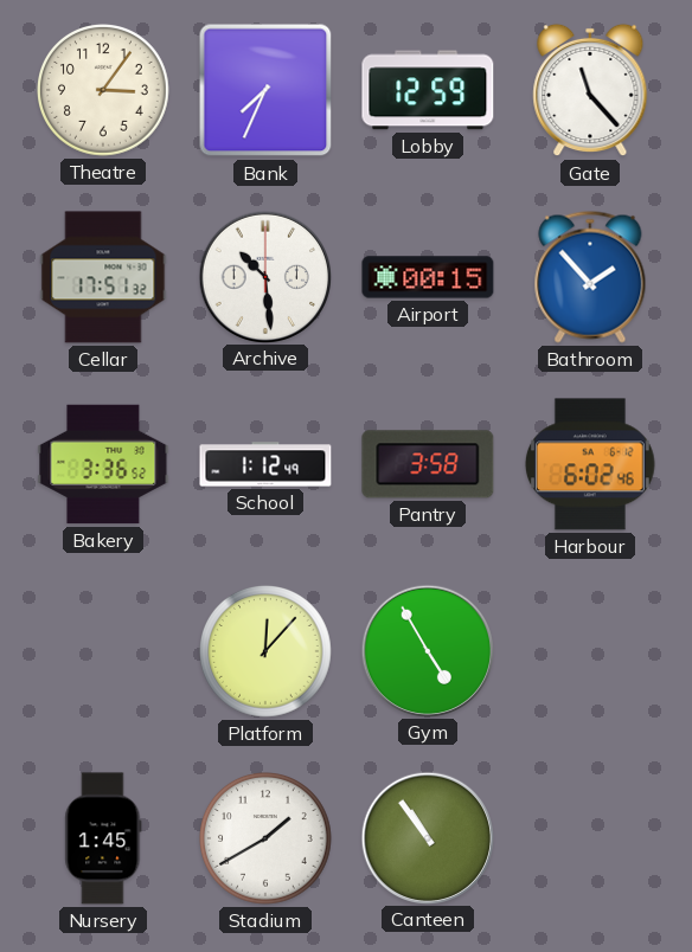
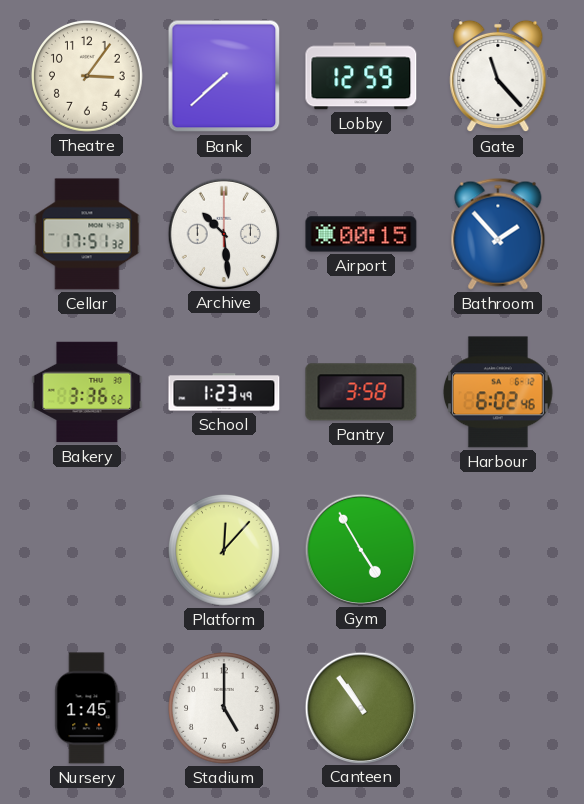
Bank: 7:34 -> 7:38
School: 1:12 -> 1:23
Stadium: 1:40 -> 5:00
